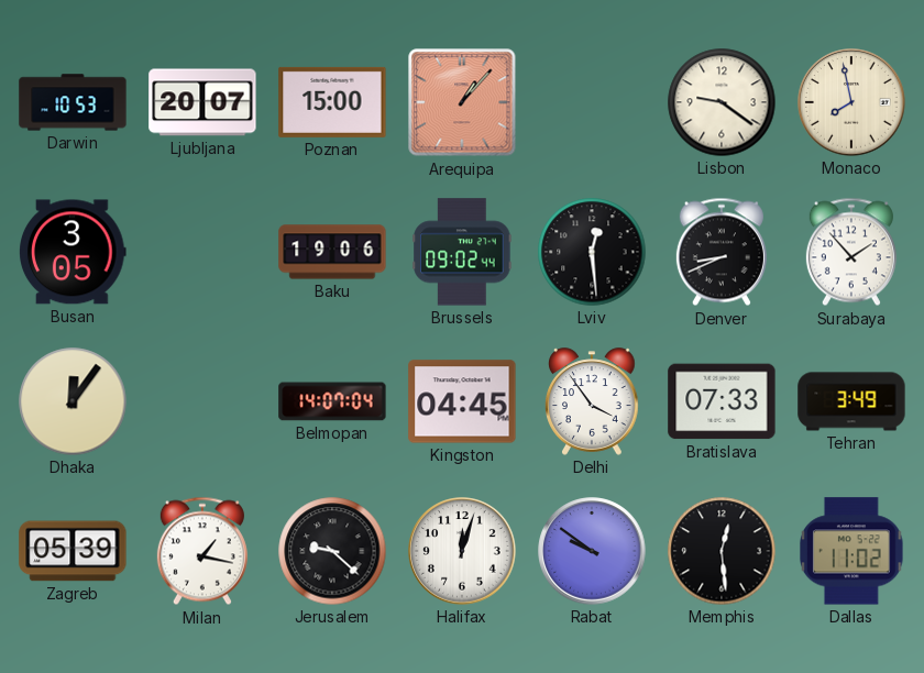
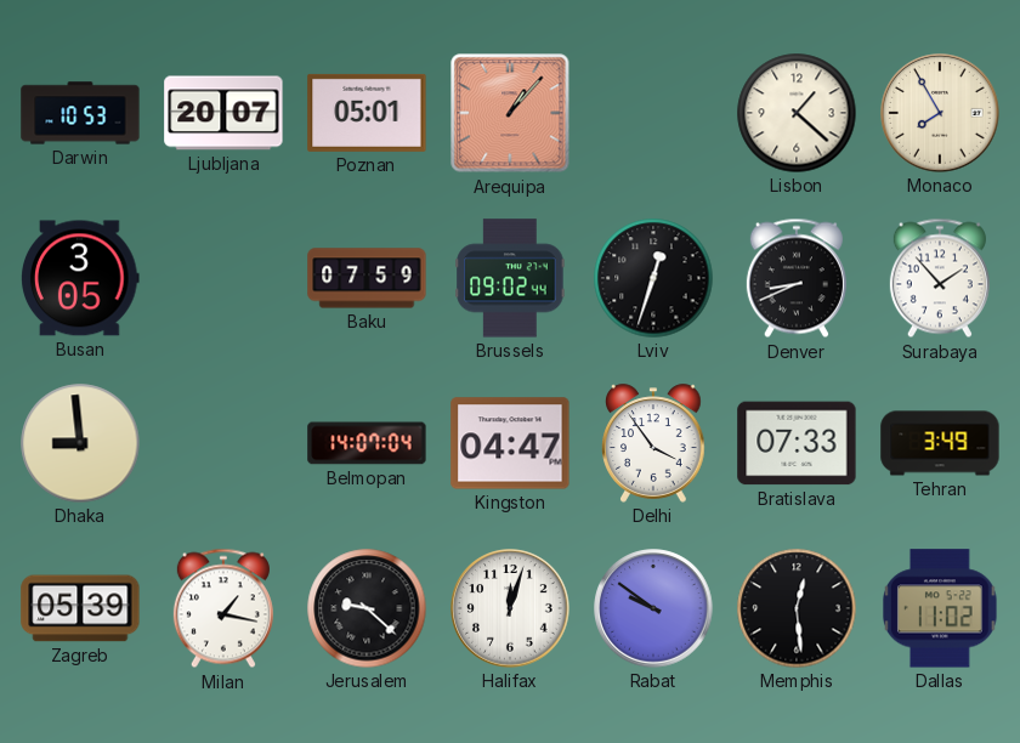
Poznan: 15:00 -> 05:01
Lisbon: 9:21 -> 1:22
Monaco: 7:58 -> 7:55
Baku: 19:06 -> 07:59
Lviv: 12:29 -> 12:33
Dhaka: 12:06 -> 8:59
Kingston: 04:45 -> 04:47
